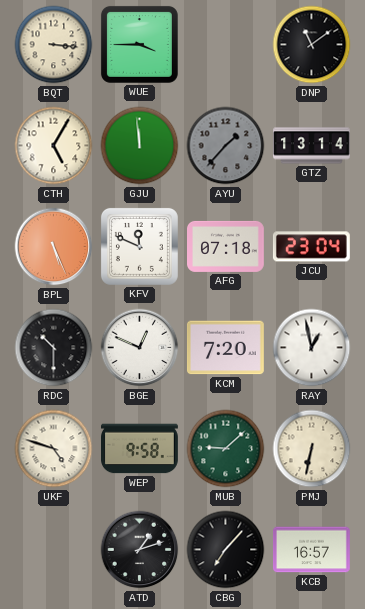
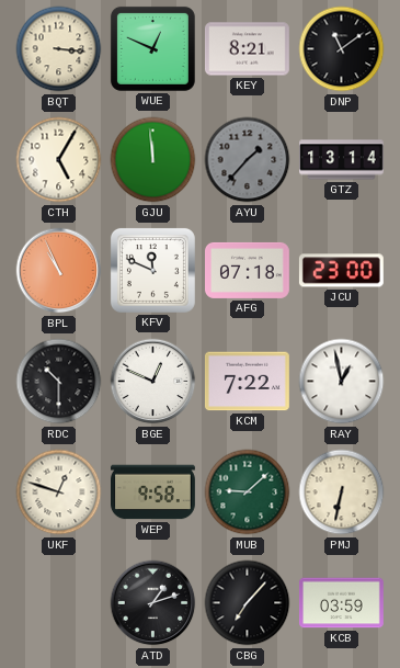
WUE: 3:45 -> 12:49
KEY: none -> 8:21
BPL: 5:26 -> 10:56
JCU: 23:04 -> 23:00
KCM: 7:20 -> 7:22
UKF: 4:48 -> 12:48
KCB: 16:57 -> 03:59
